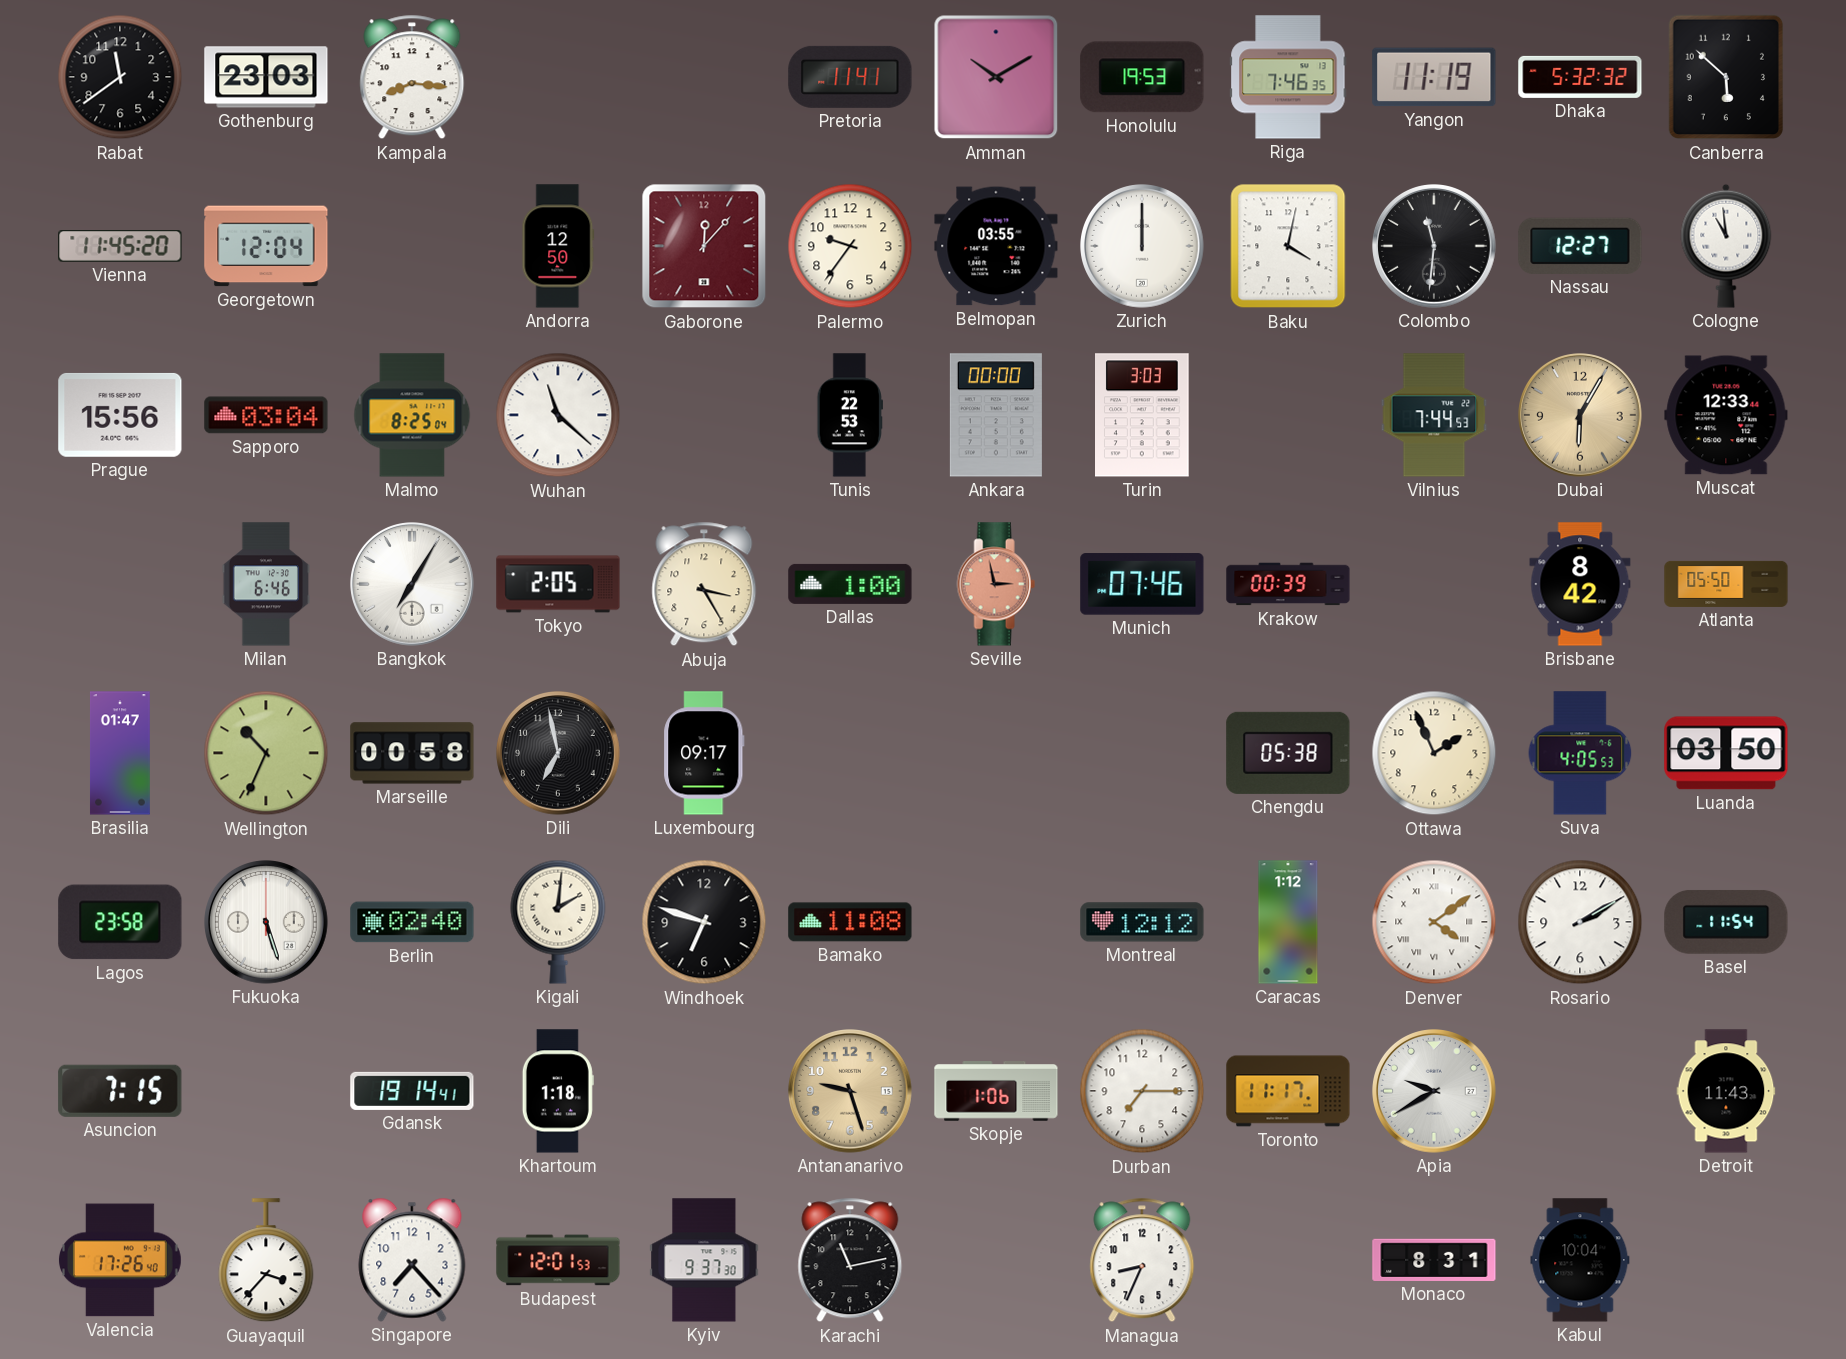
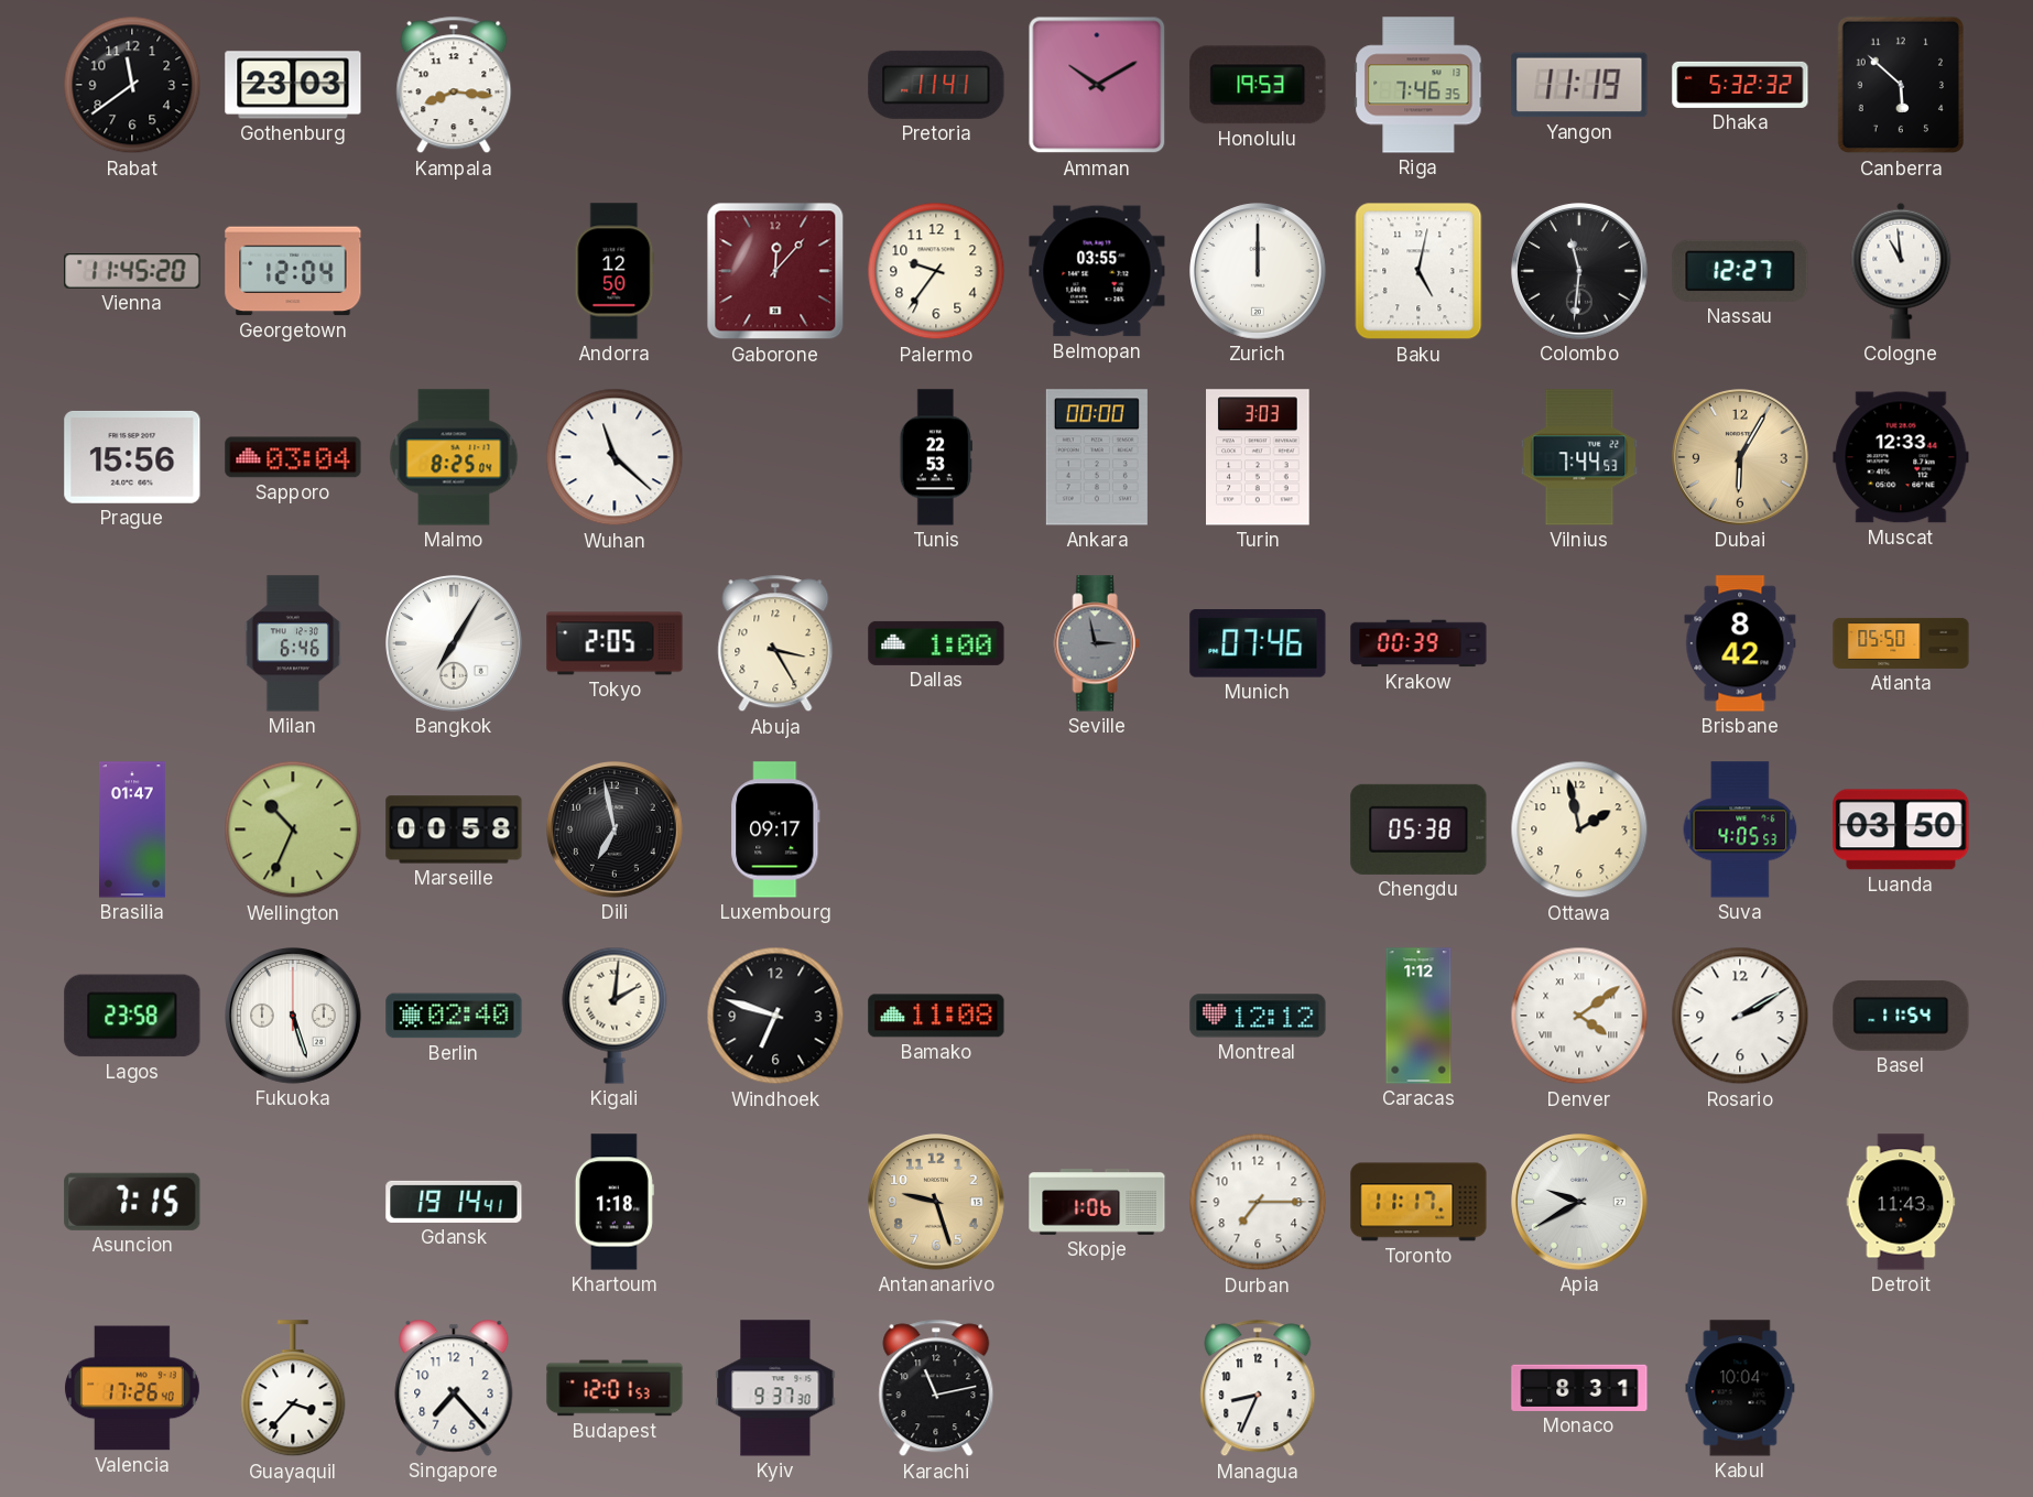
Baku: 4:02 -> 5:02
Seville dial: salmon -> grey
Ottawa: 1:56 -> 1:58
